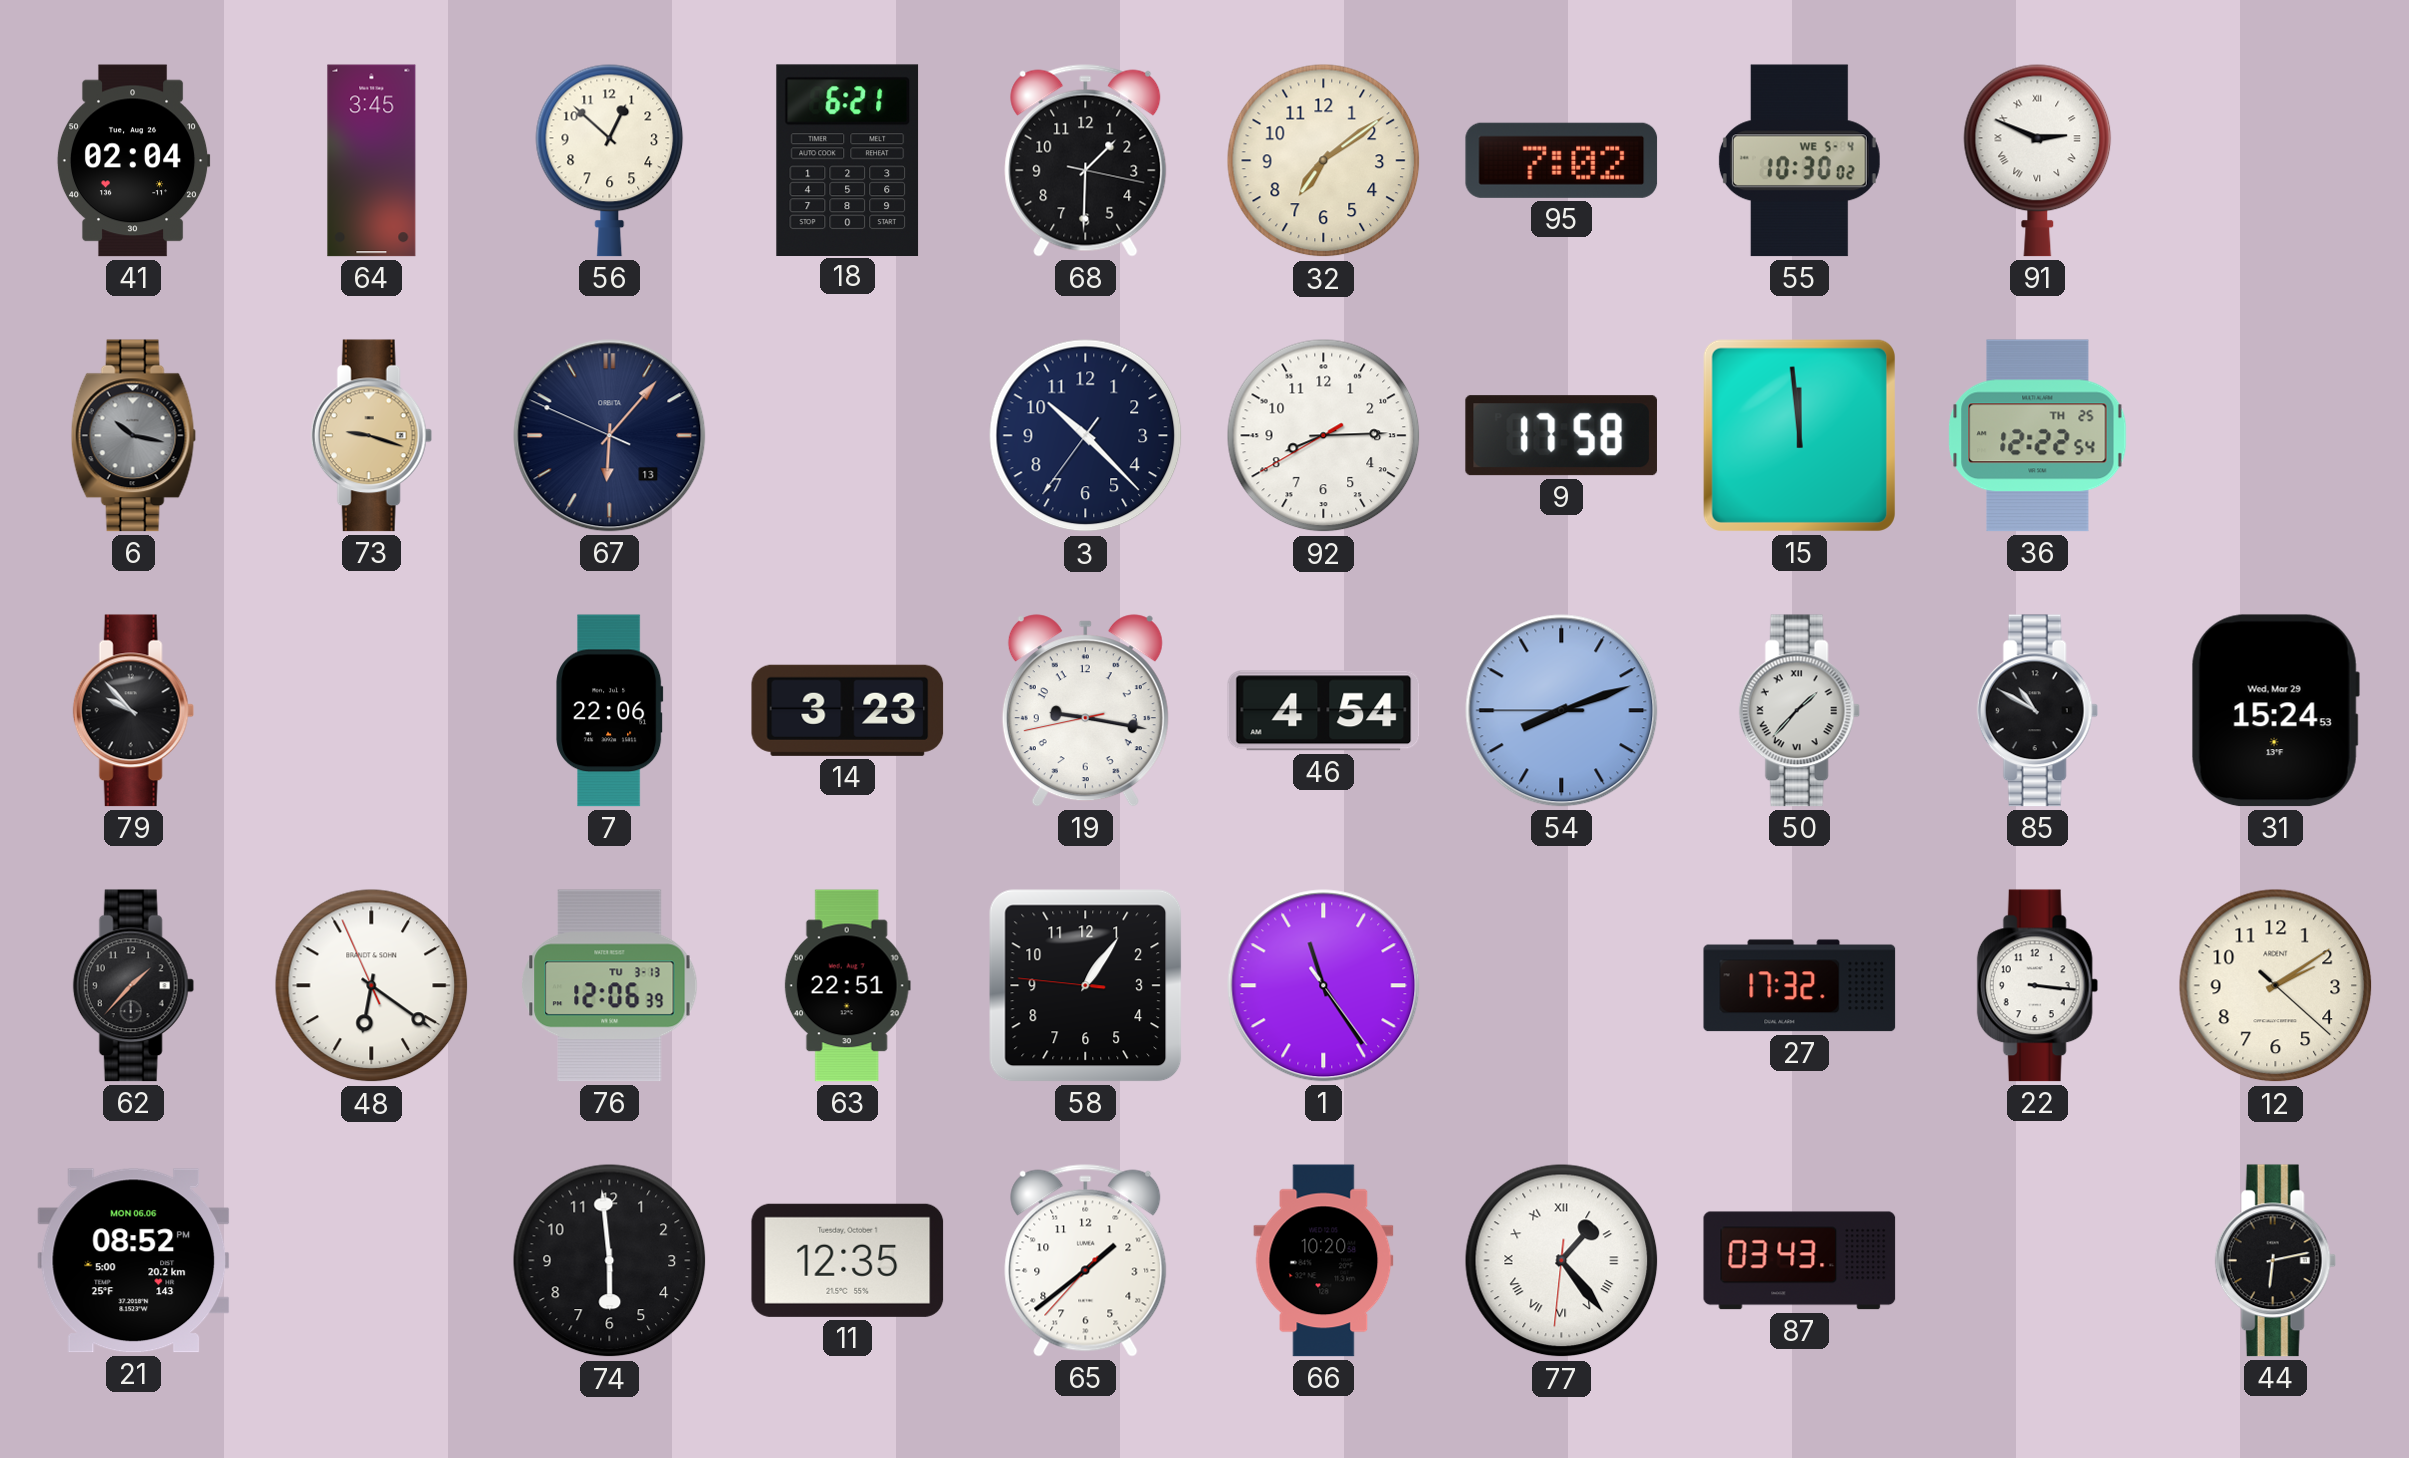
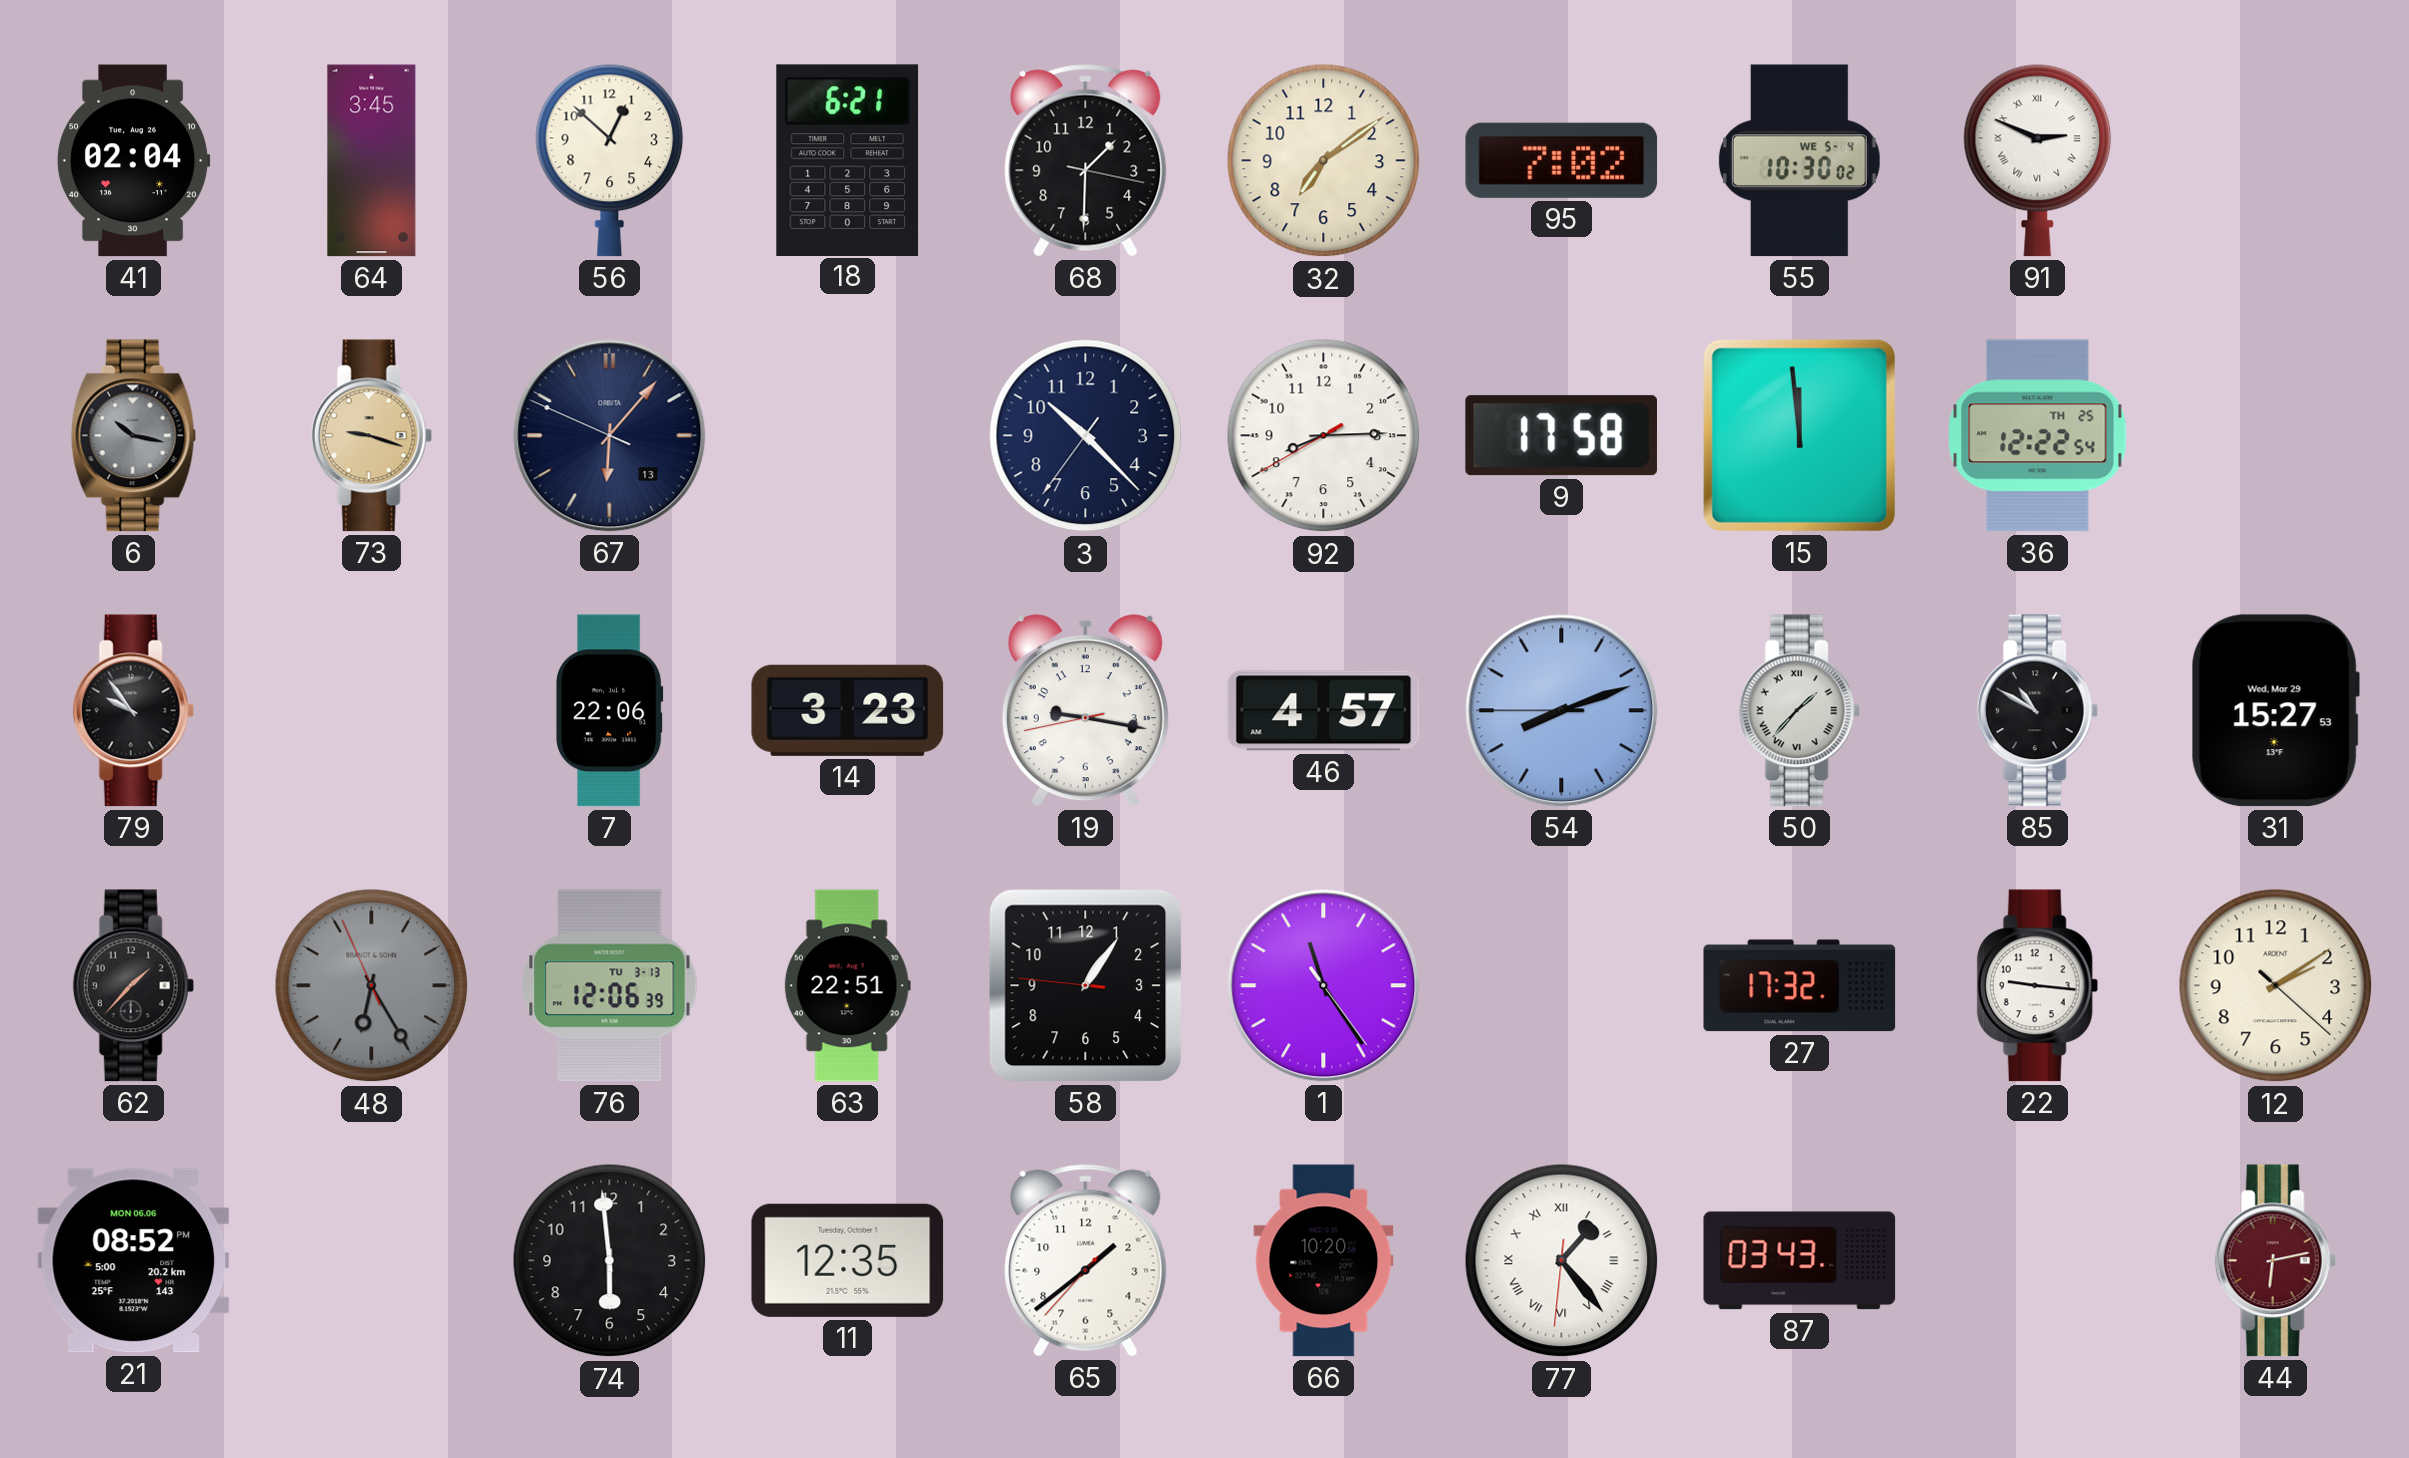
79: 9:53 -> 9:54
46: 4:54 -> 4:57
31: 15:24 -> 15:27
48: 6:20 -> 6:24
48 dial: white -> grey
22: 3:16 -> 9:16
44 dial: black -> burgundy
